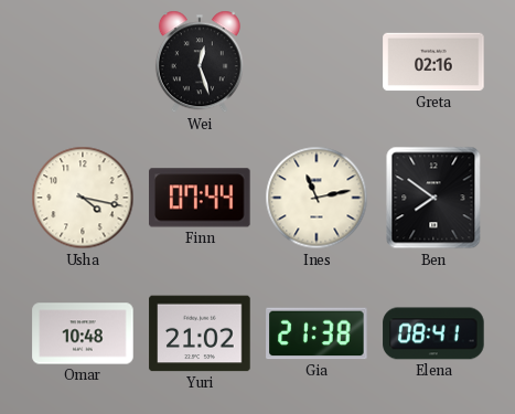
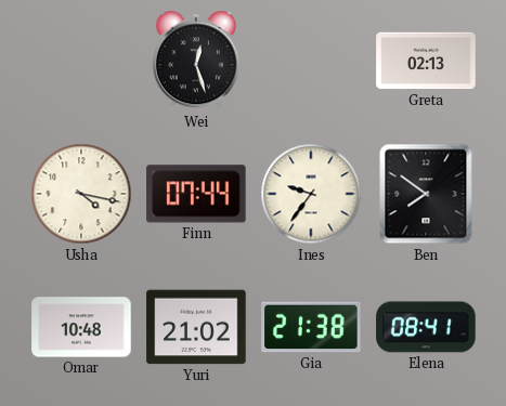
Greta: 02:16 -> 02:13
Ines: 11:13 -> 9:36
